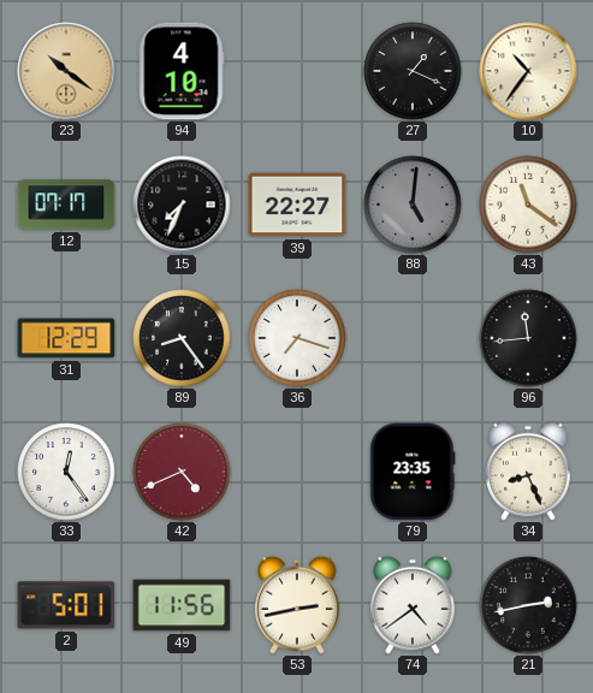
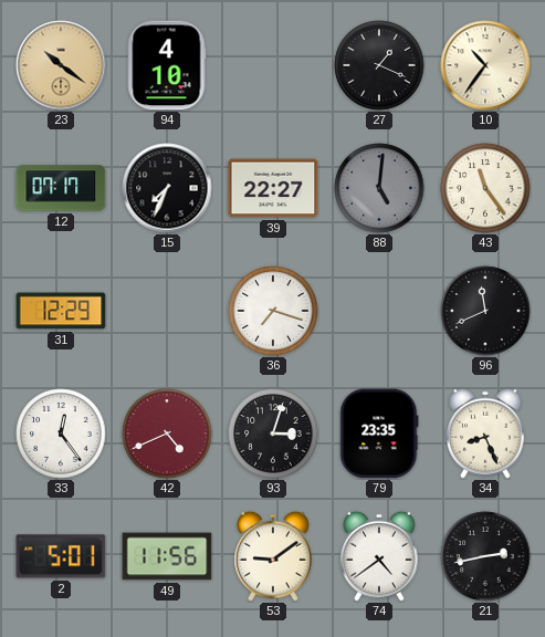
43: 11:21 -> 11:24
89: 8:24 -> none
96: 11:44 -> 11:41
93: none -> 3:03
53: 2:43 -> 9:09
